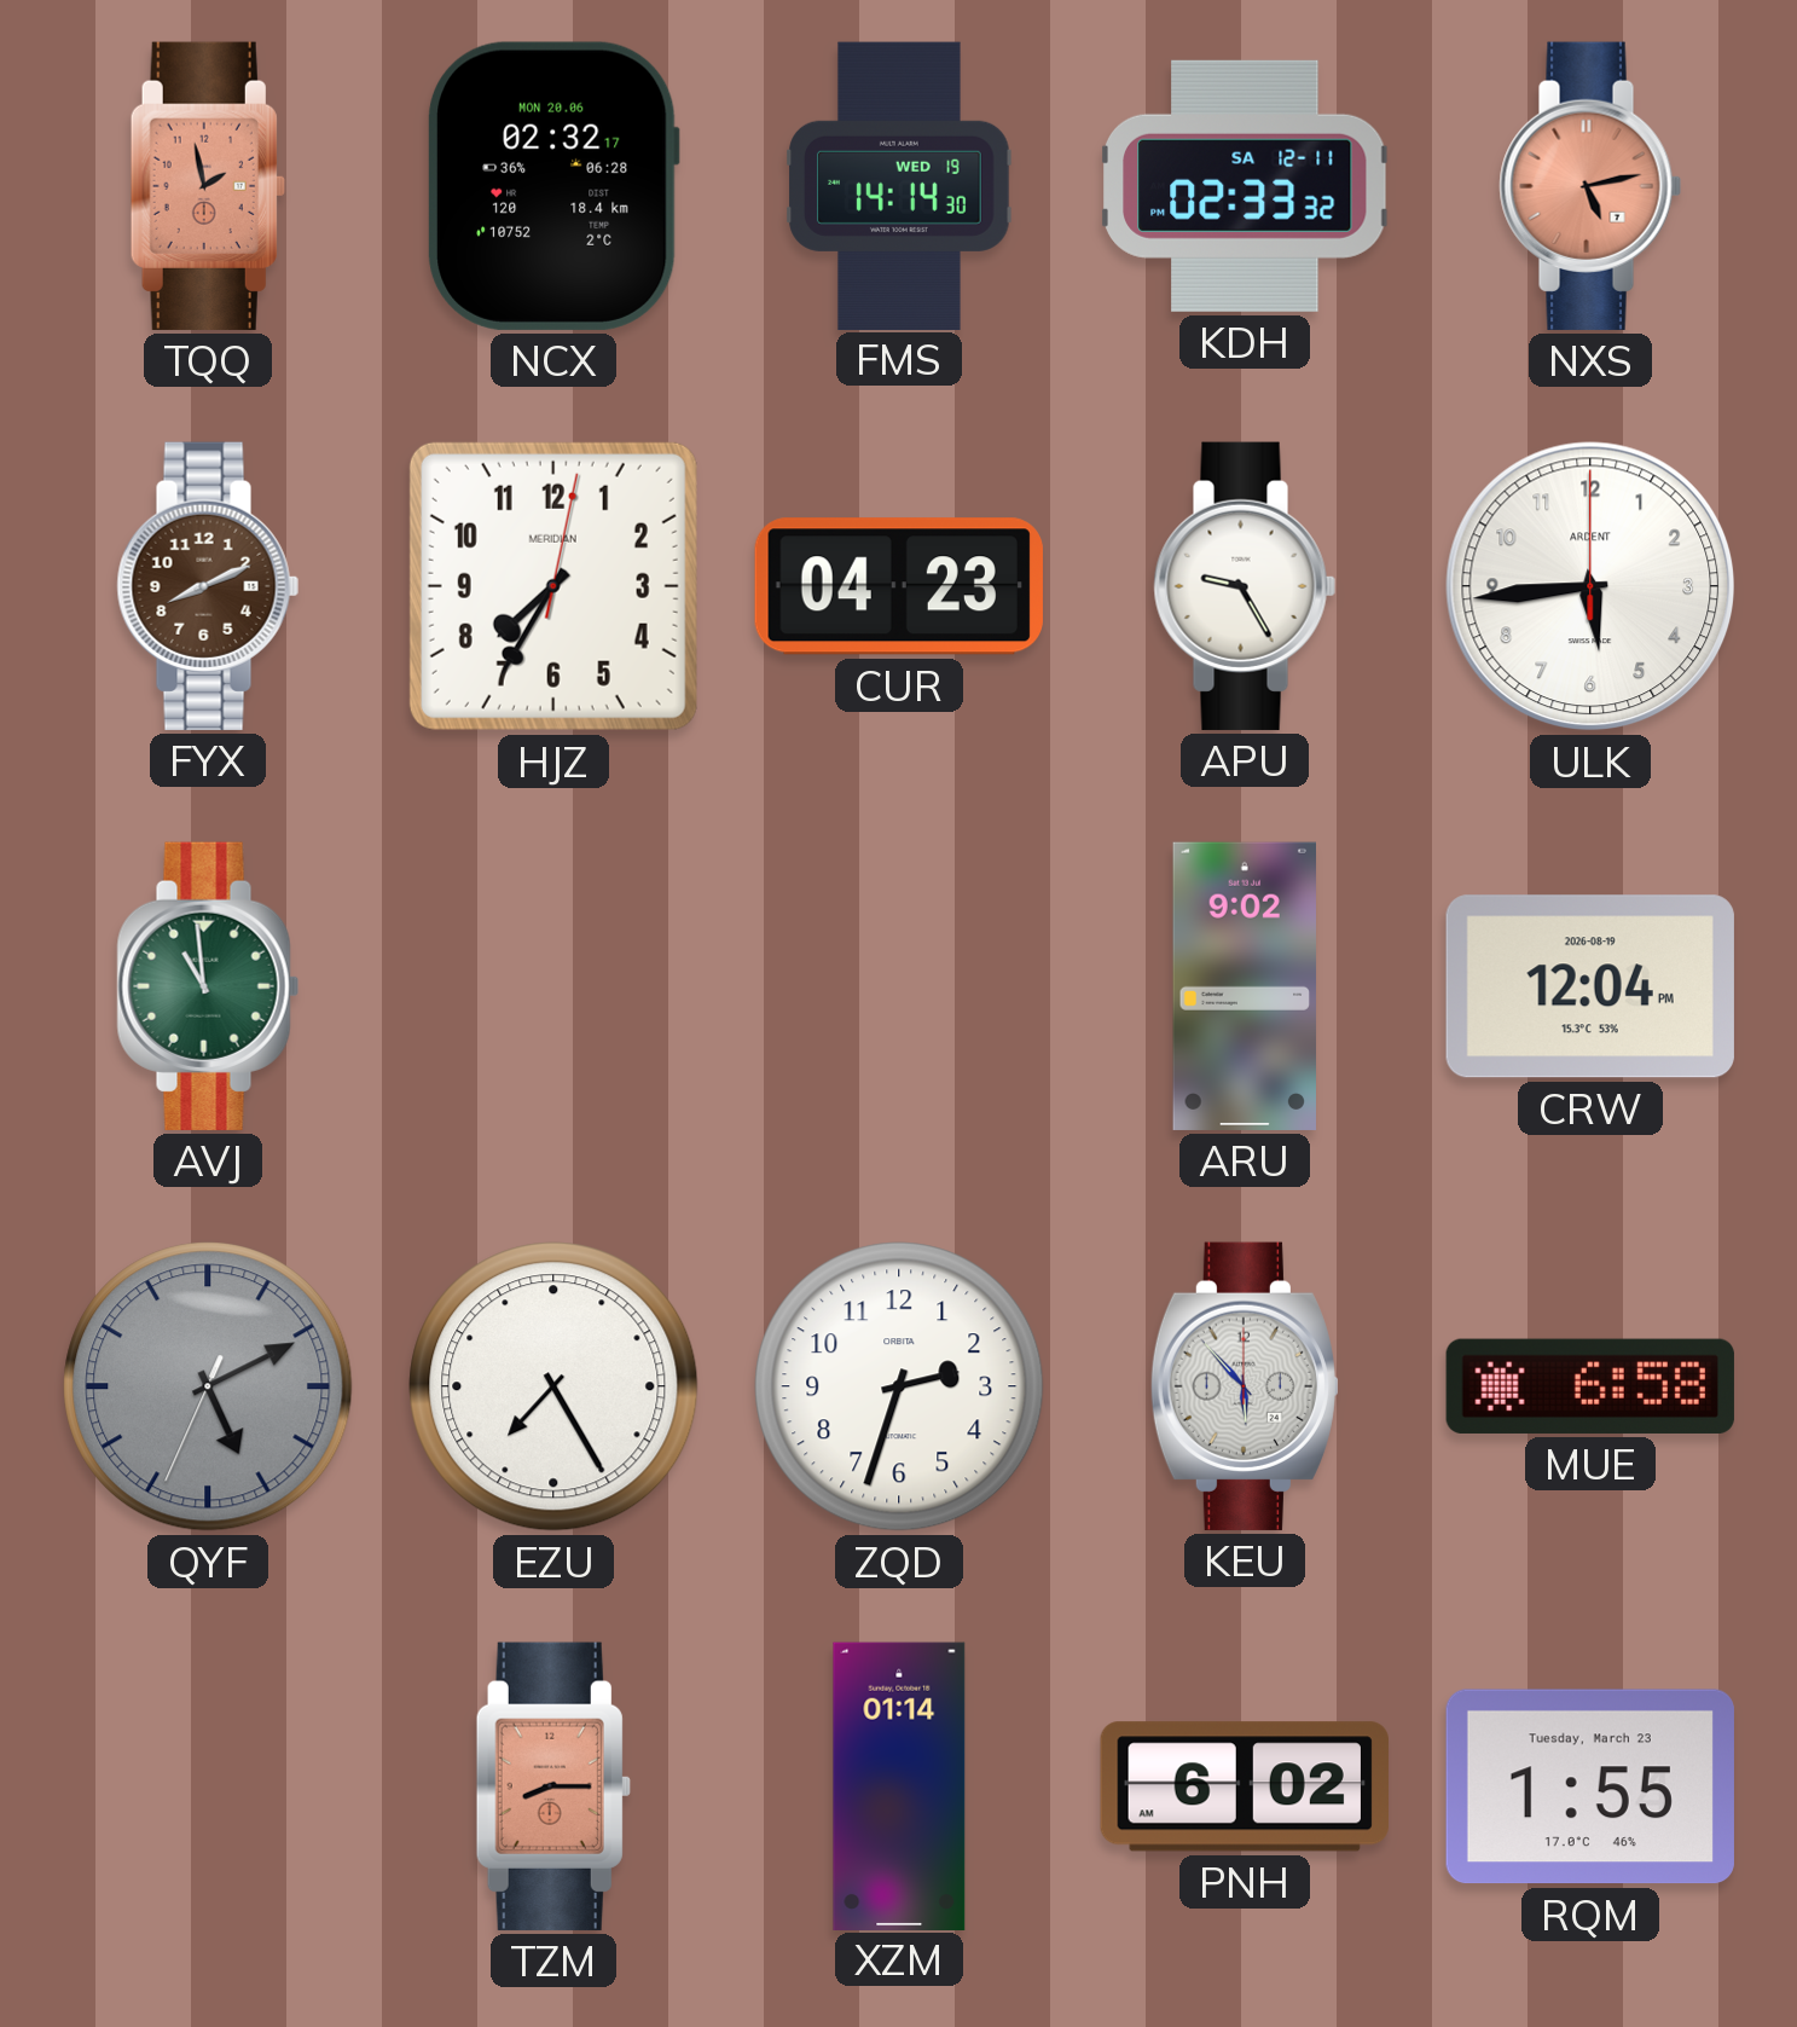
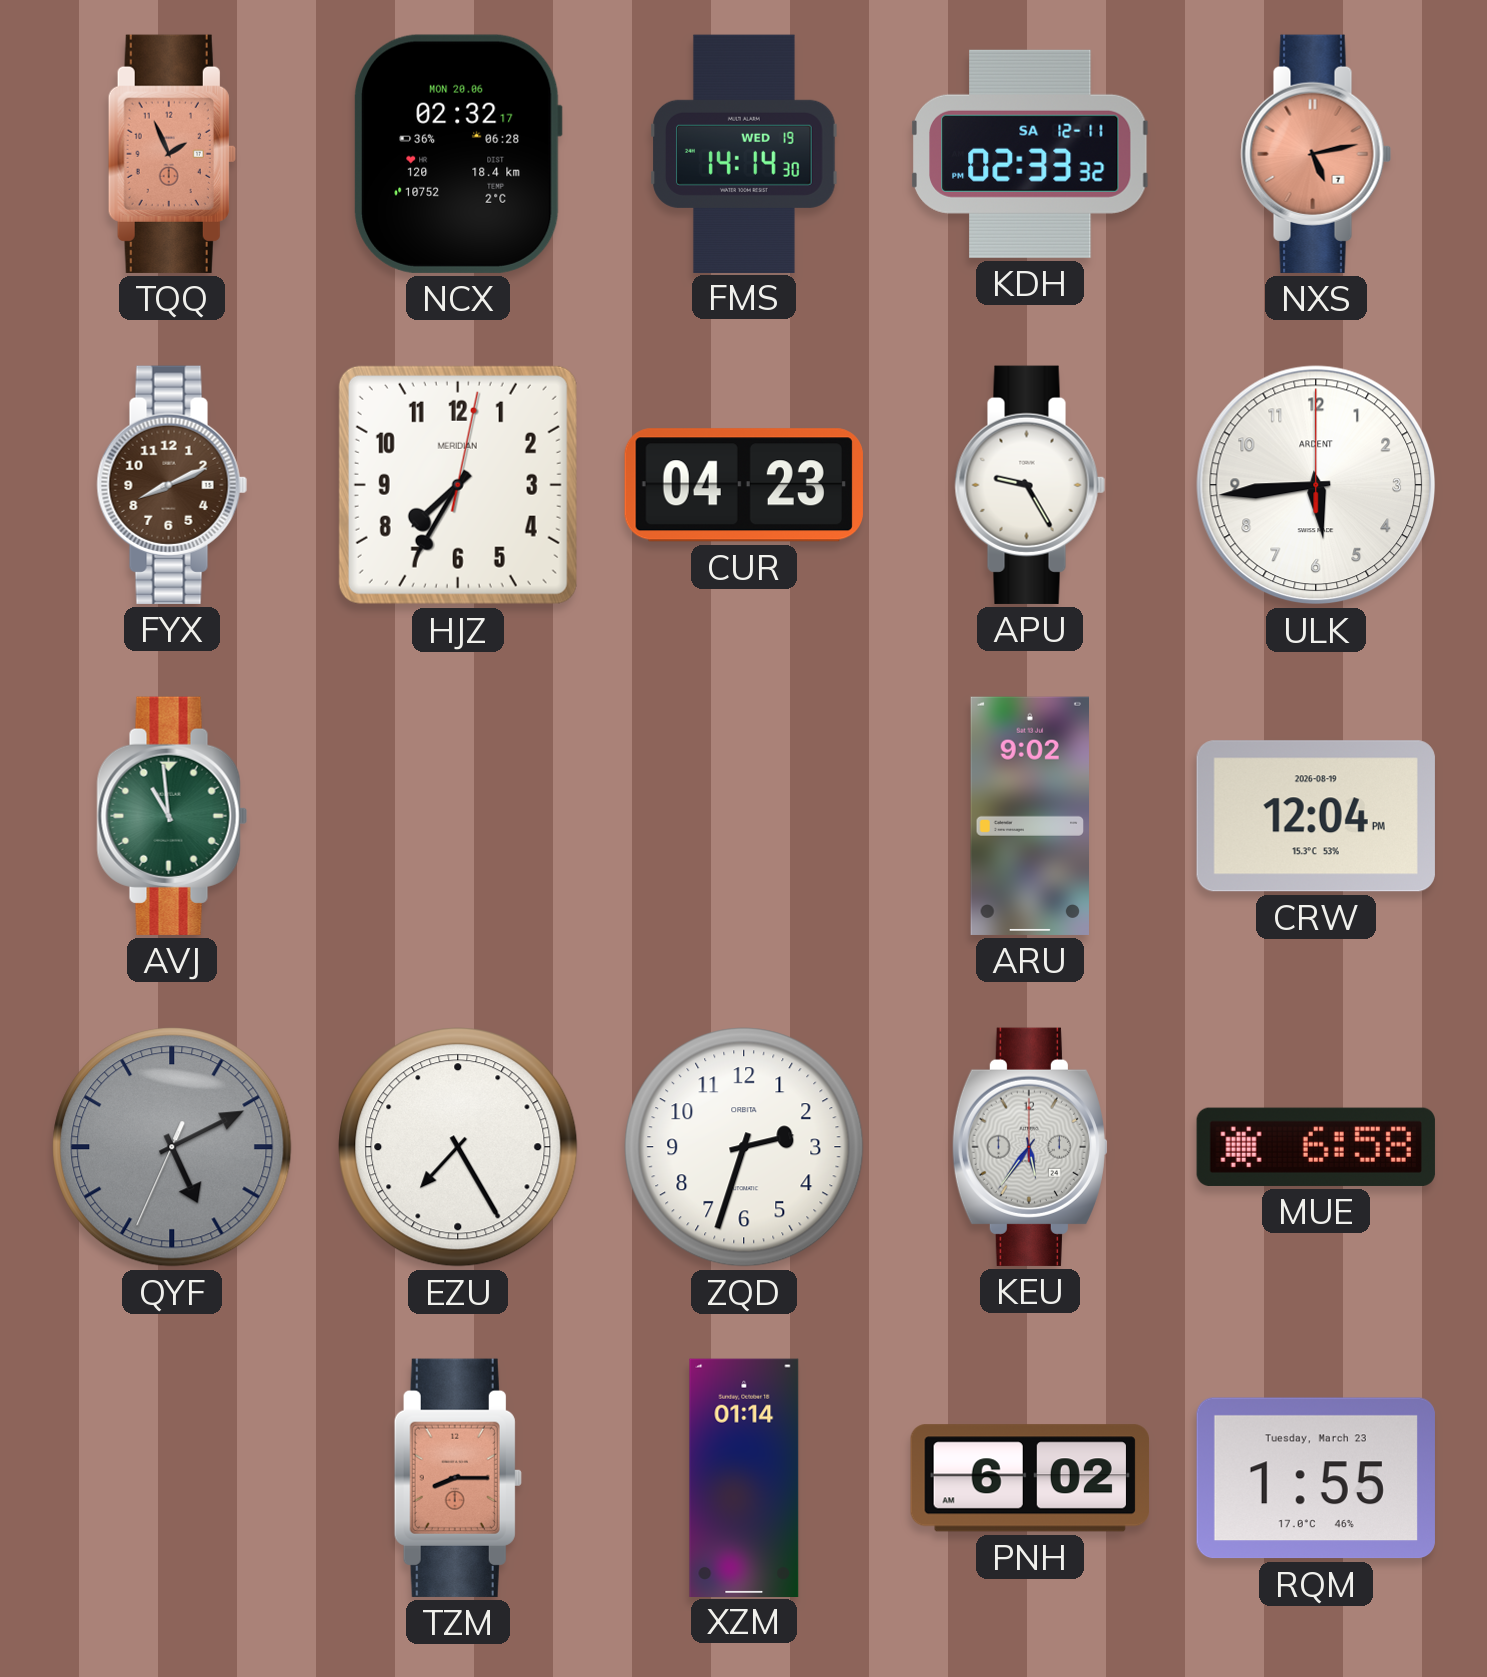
TQQ: 1:58 -> 1:56
KEU: 5:53 -> 5:36
